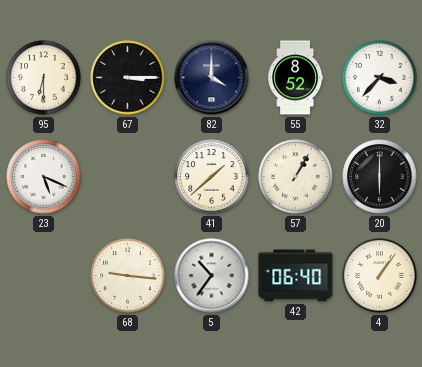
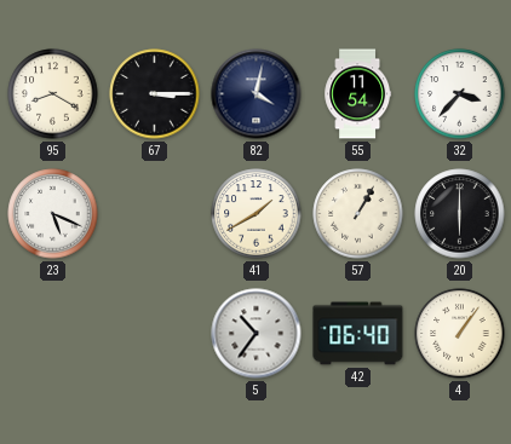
95: 6:30 -> 8:20
82: 4:00 -> 4:02
55: 8:52 -> 11:54
41: 1:38 -> 1:40
68: 9:16 -> none
